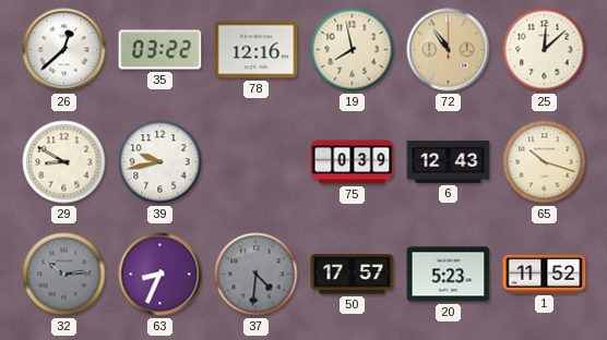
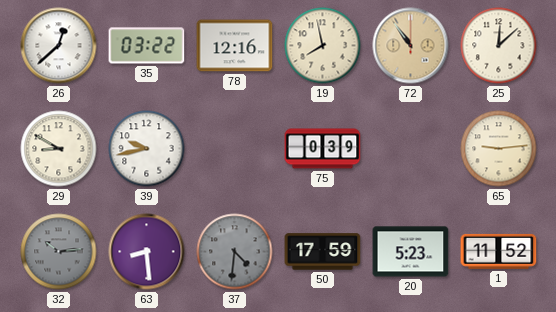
6: 12:43 -> none
65: 10:18 -> 9:14
63: 8:34 -> 8:29
50: 17:57 -> 17:59
